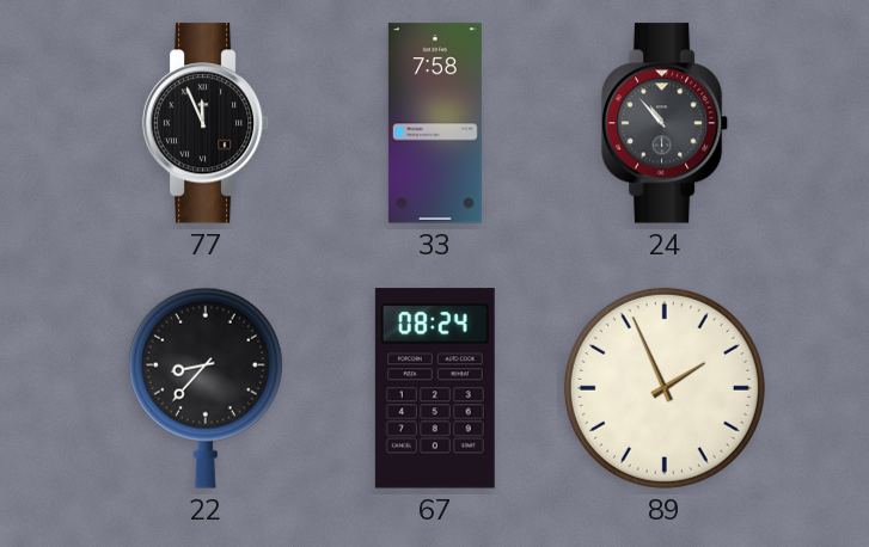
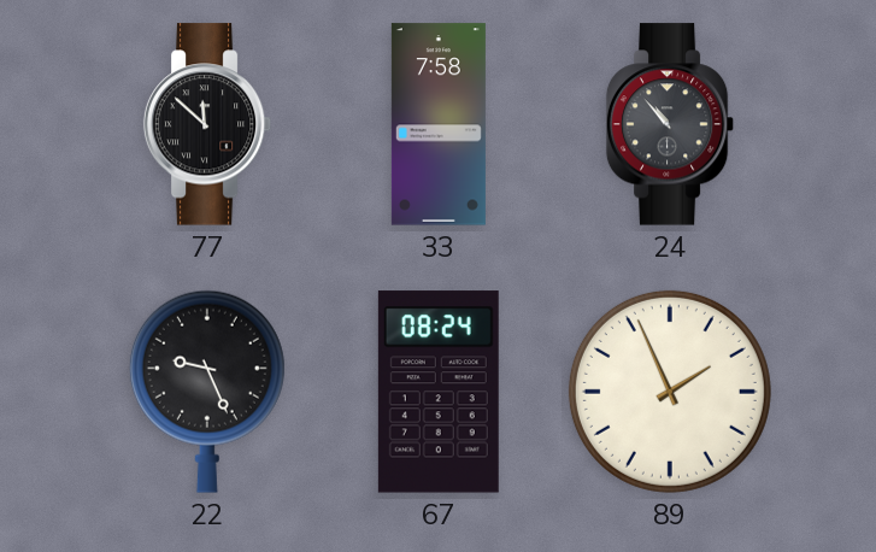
77: 11:56 -> 11:52
22: 8:37 -> 9:26
